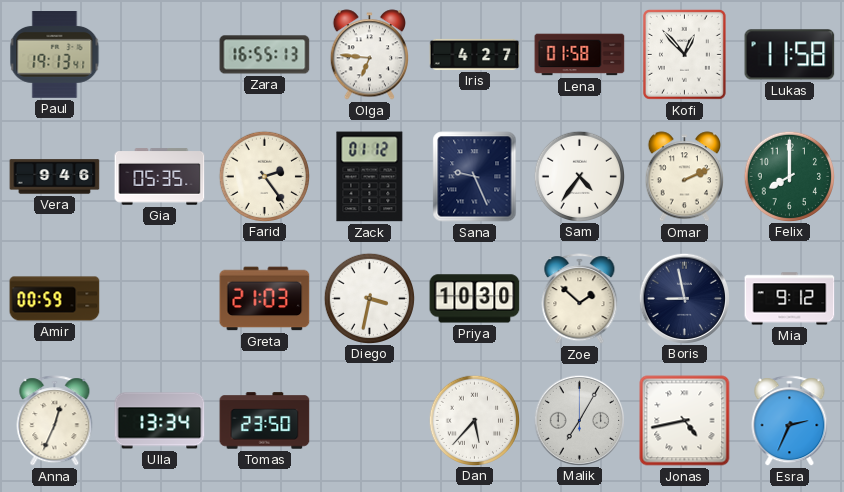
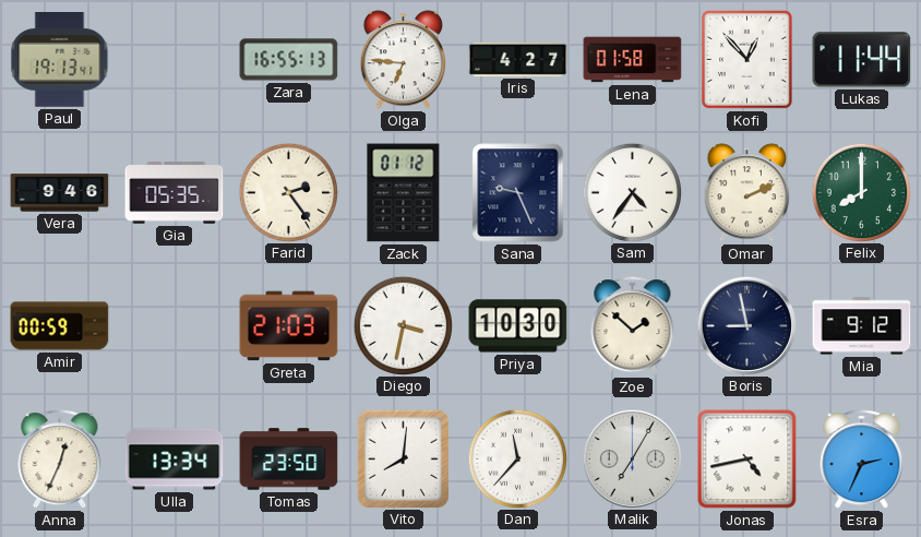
Lukas: 11:58 -> 11:44
Vito: none -> 8:01
Dan: 5:37 -> 11:37
